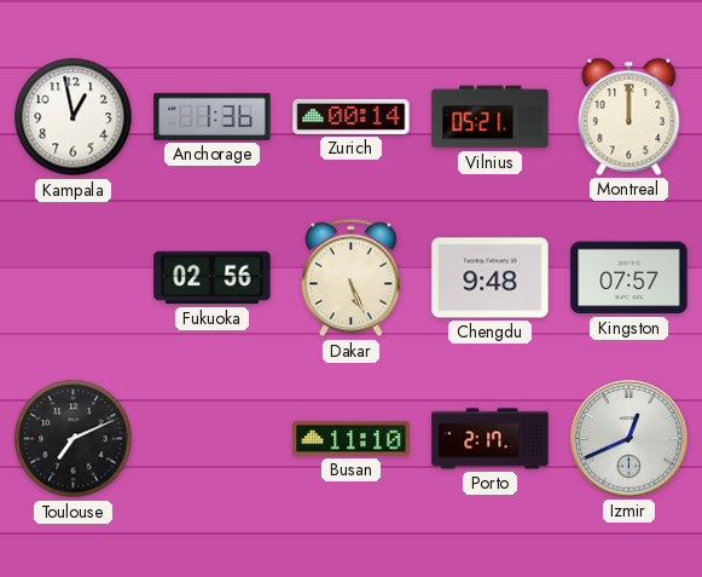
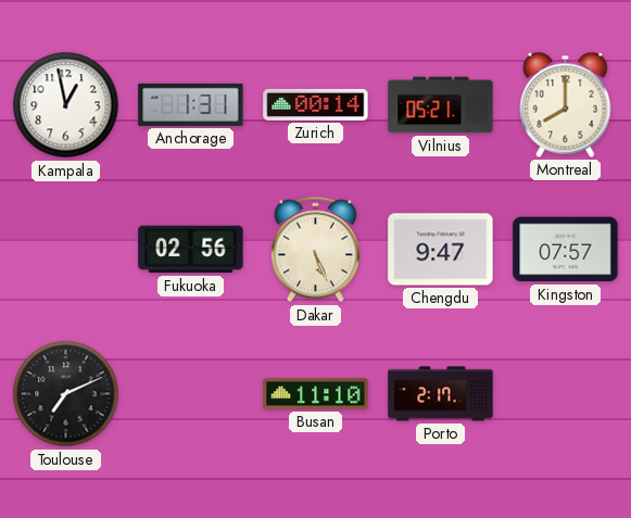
Anchorage: 1:36 -> 1:31
Montreal: 12:00 -> 8:00
Chengdu: 9:48 -> 9:47
Izmir: 12:41 -> none
